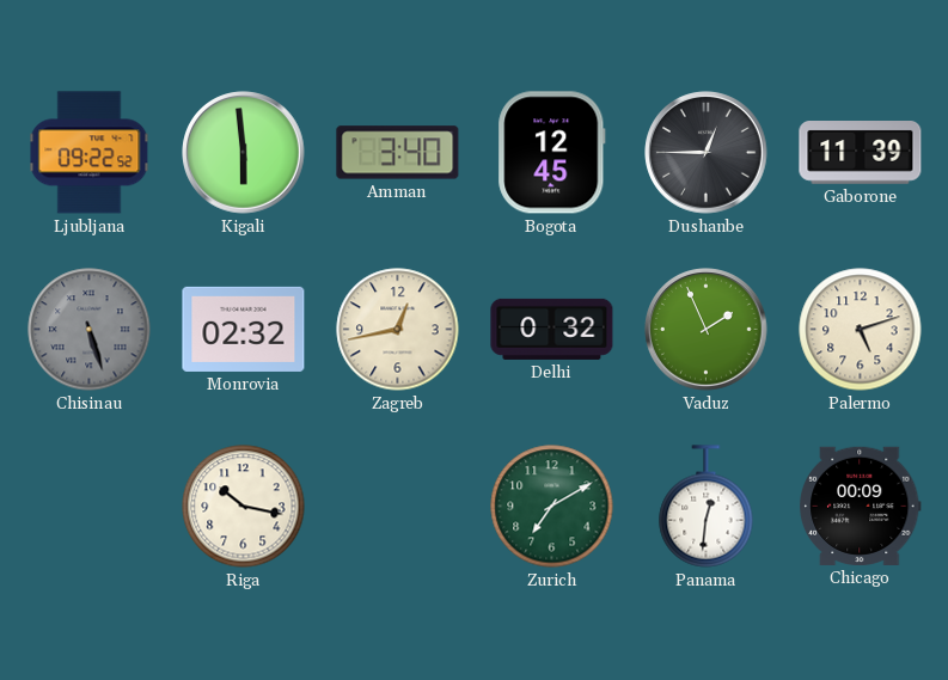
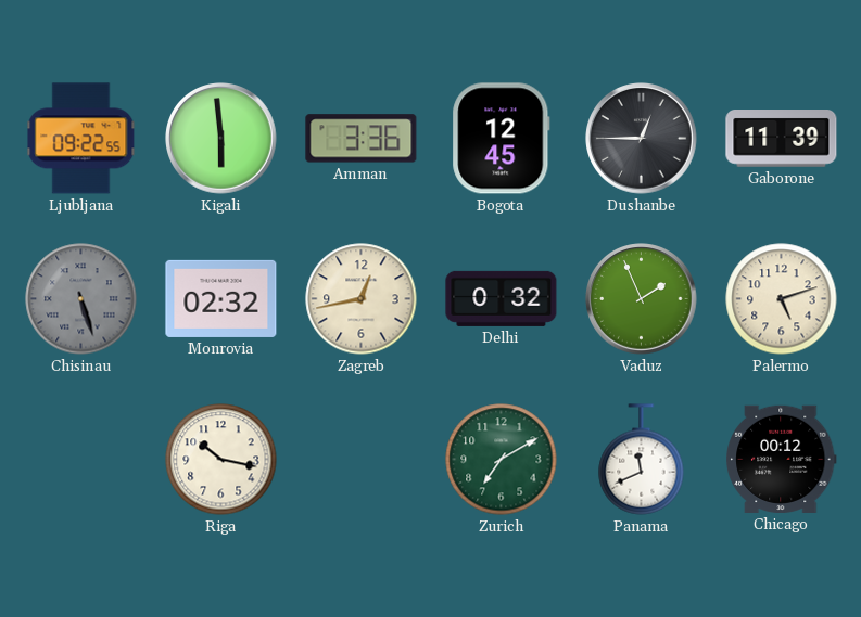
Ljubljana: 09:22:52 -> 09:22:55
Amman: 3:40 -> 3:36
Panama: 12:31 -> 11:41
Chicago: 00:09 -> 00:12
